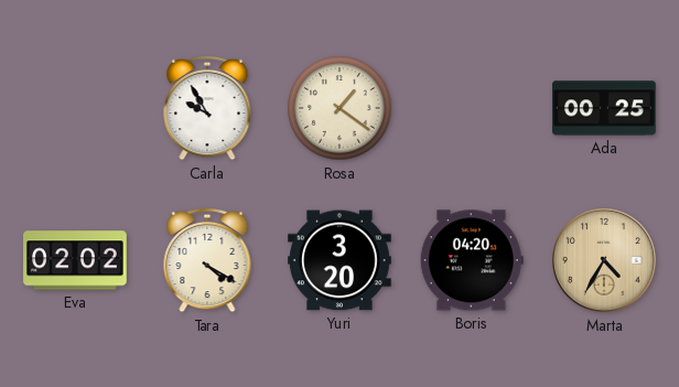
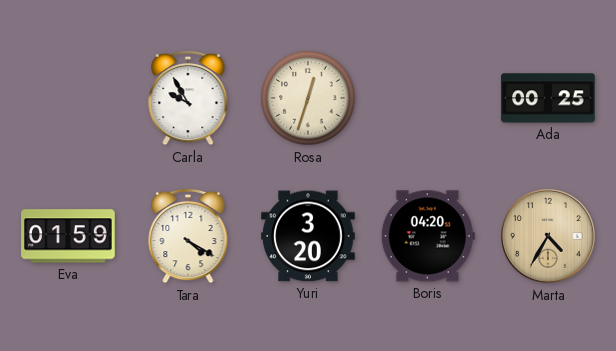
Rosa: 1:21 -> 12:33
Eva: 02:02 -> 01:59
